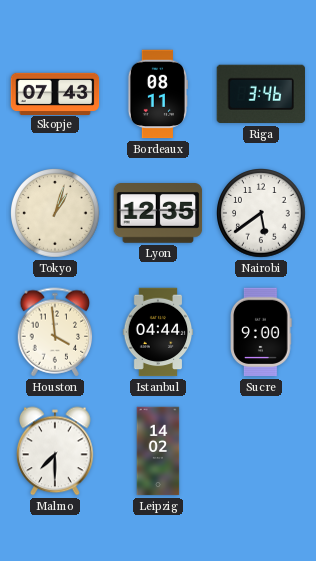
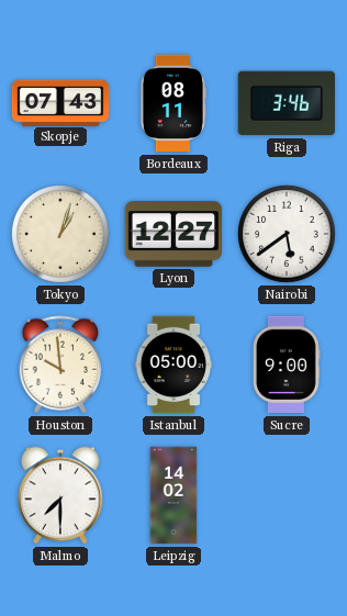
Lyon: 12:35 -> 12:27
Houston: 3:59 -> 9:59
Istanbul: 04:44 -> 05:00
